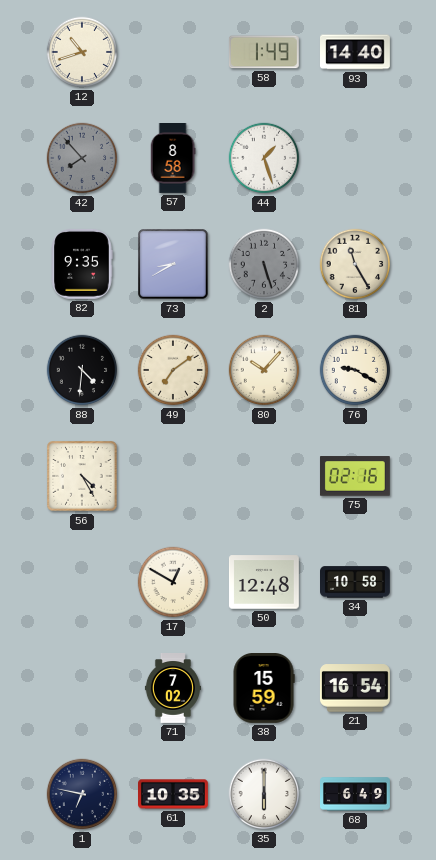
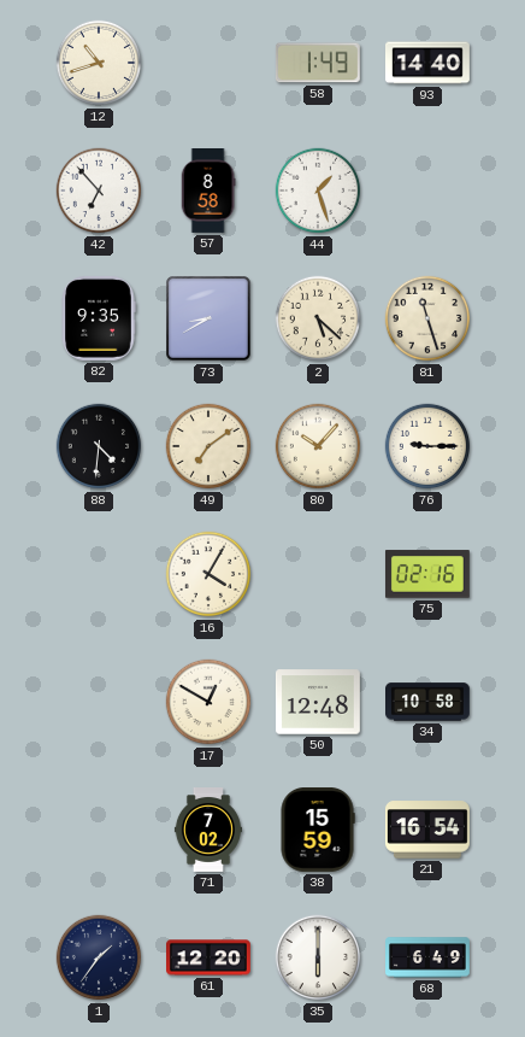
42: 7:53 -> 6:53
42 dial: grey -> white
2: 5:27 -> 5:22
2 dial: grey -> cream
81: 11:25 -> 11:27
76: 9:20 -> 9:15
56: 4:25 -> none
16: none -> 4:05
1: 6:47 -> 1:36
61: 10:35 -> 12:20
